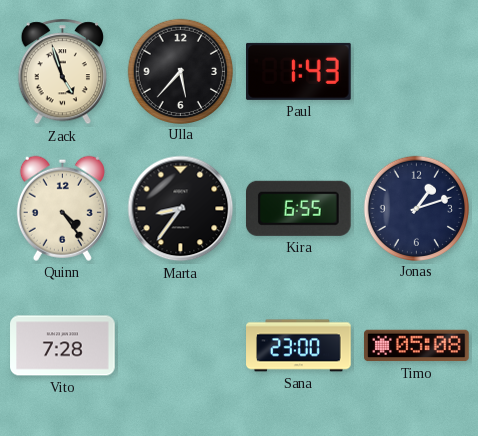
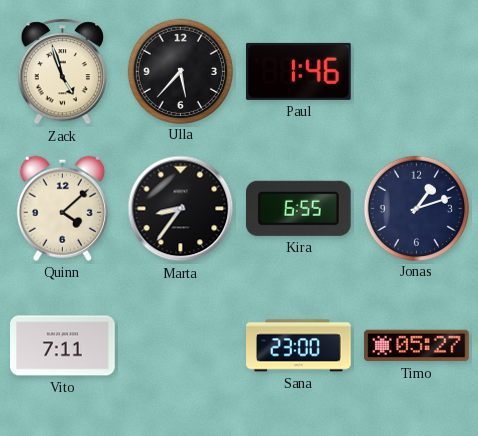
Paul: 1:43 -> 1:46
Quinn: 4:24 -> 4:08
Vito: 7:28 -> 7:11
Timo: 05:08 -> 05:27
